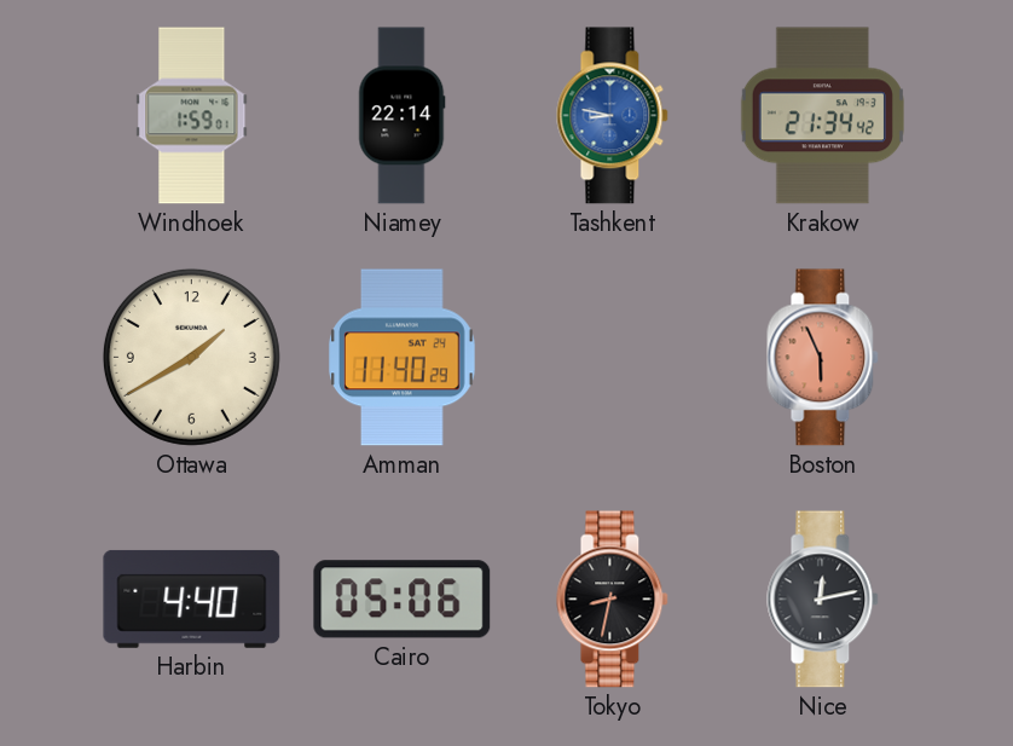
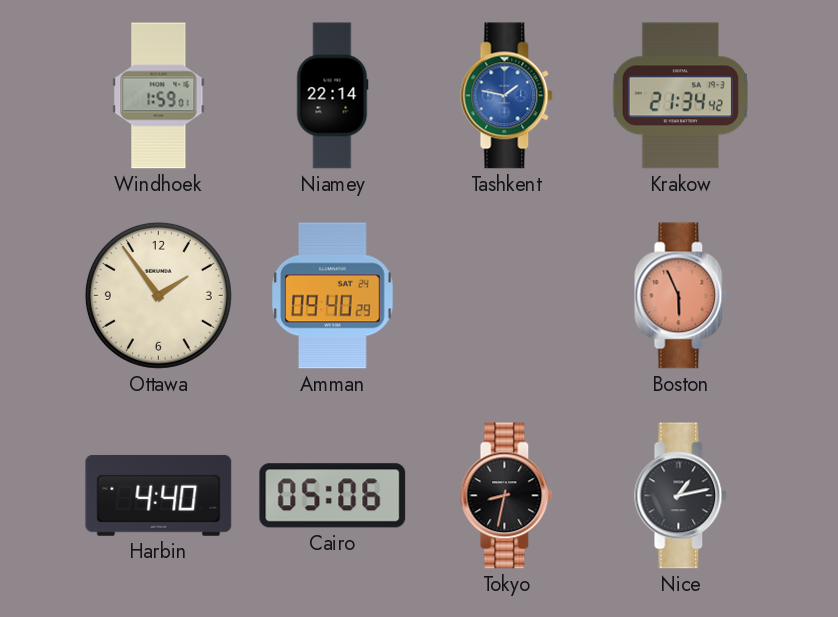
Tashkent: 8:47 -> 1:47
Ottawa: 1:40 -> 1:54
Amman: 11:40 -> 09:40
Nice: 12:13 -> 1:13
